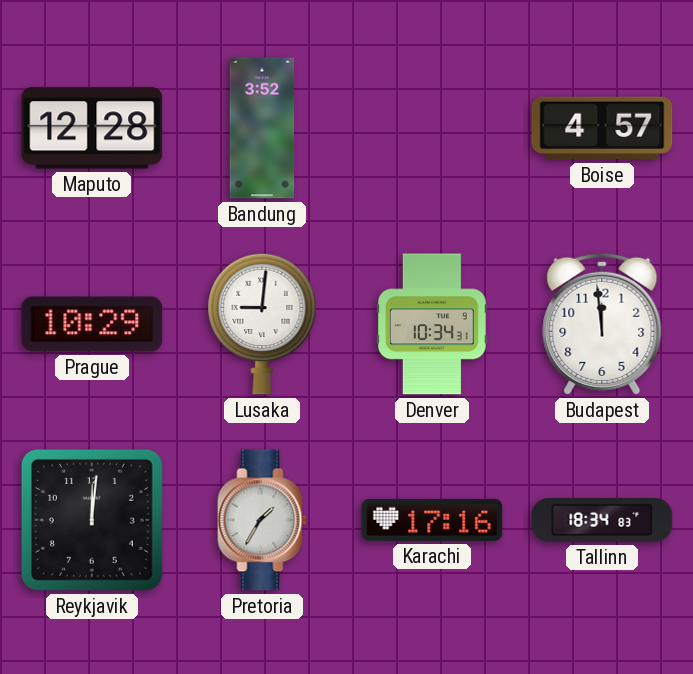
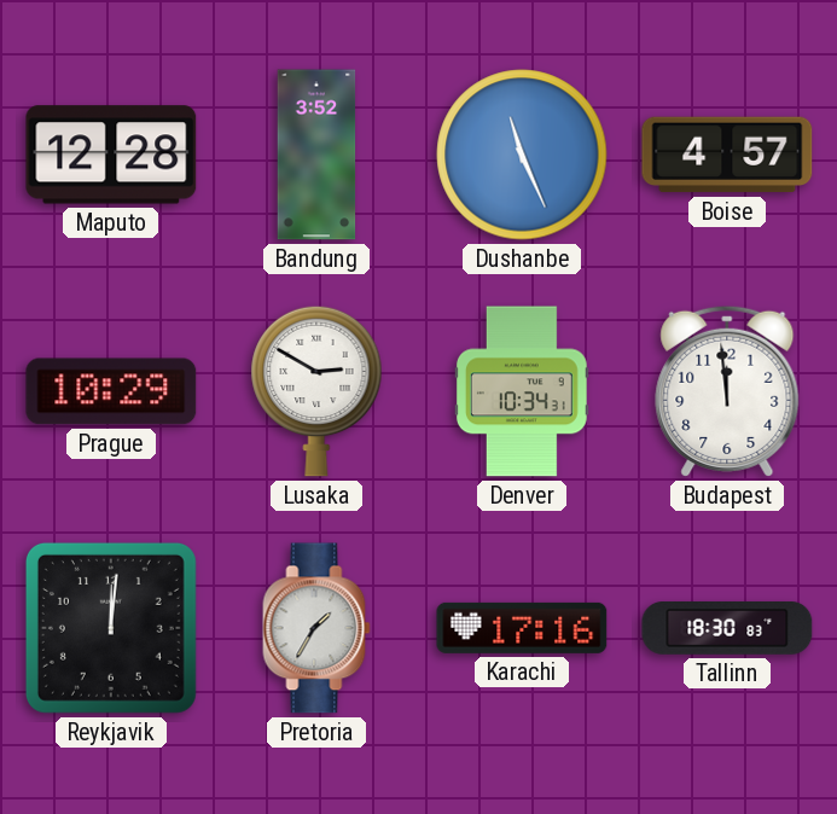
Dushanbe: none -> 11:26
Lusaka: 9:01 -> 2:50
Tallinn: 18:34 -> 18:30
